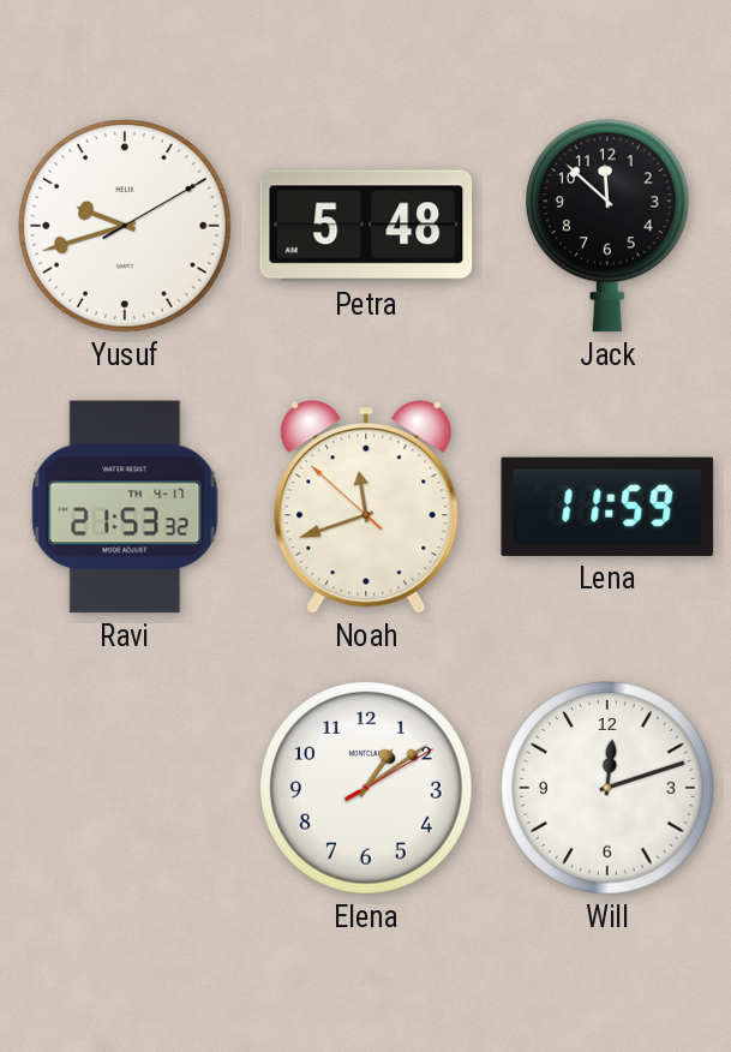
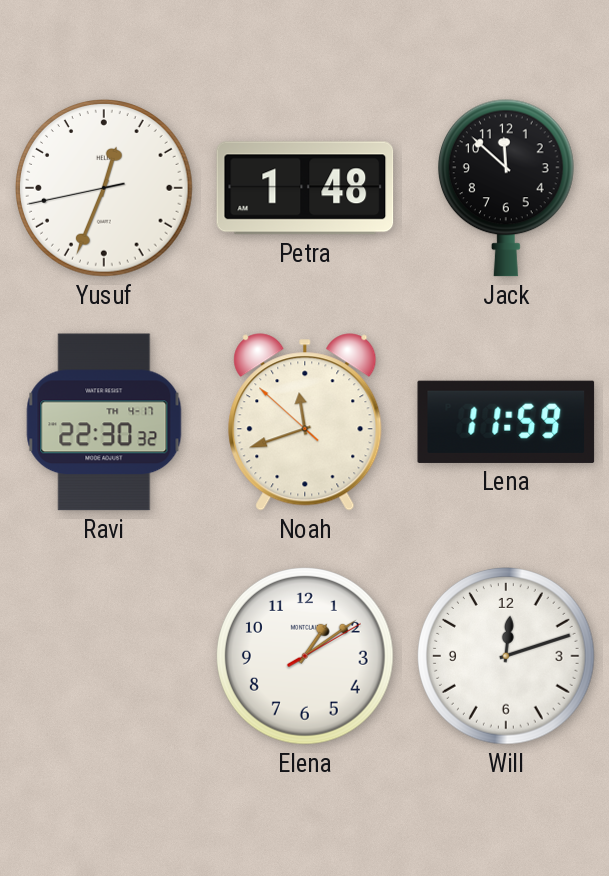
Yusuf: 9:42 -> 12:33
Petra: 5:48 -> 1:48
Ravi: 21:53 -> 22:30
